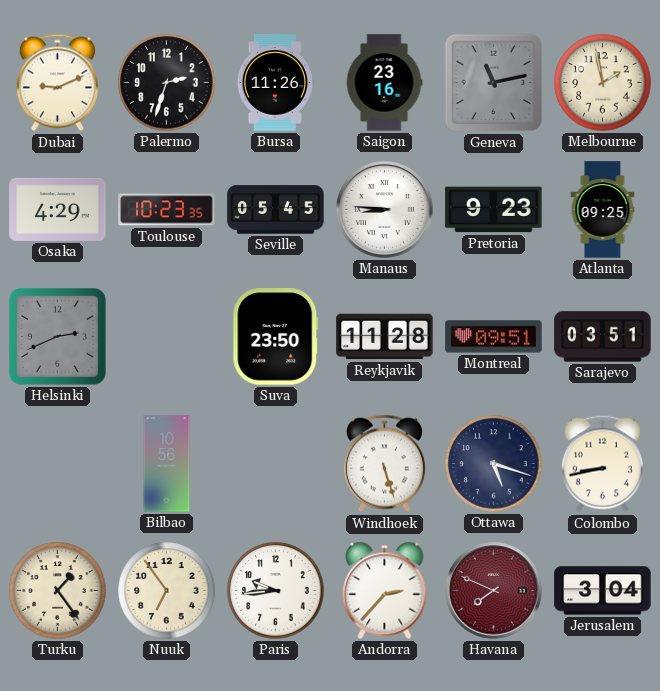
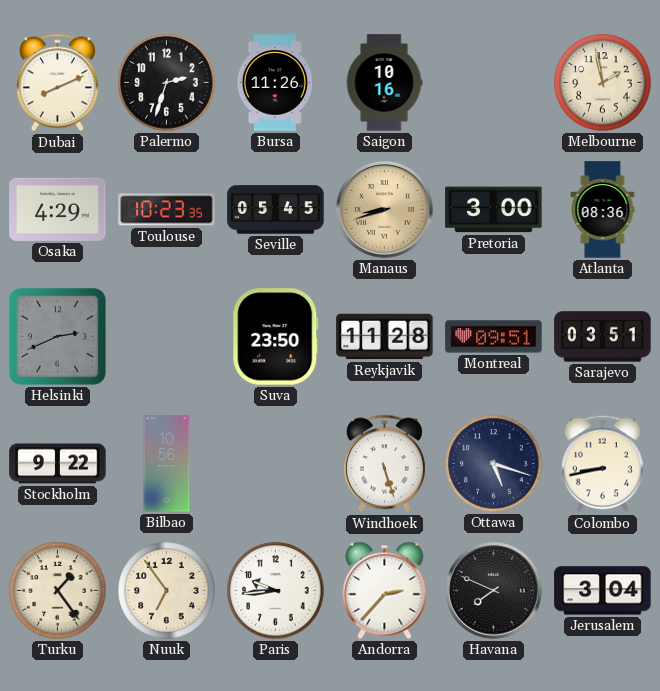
Dubai: 9:11 -> 8:11
Saigon: 23:16 -> 10:16
Geneva: 11:13 -> none
Manaus: 8:46 -> 8:42
Manaus dial: white -> champagne
Pretoria: 9:23 -> 3:00
Atlanta: 09:25 -> 08:36
Stockholm: none -> 9:22
Havana dial: burgundy -> black
